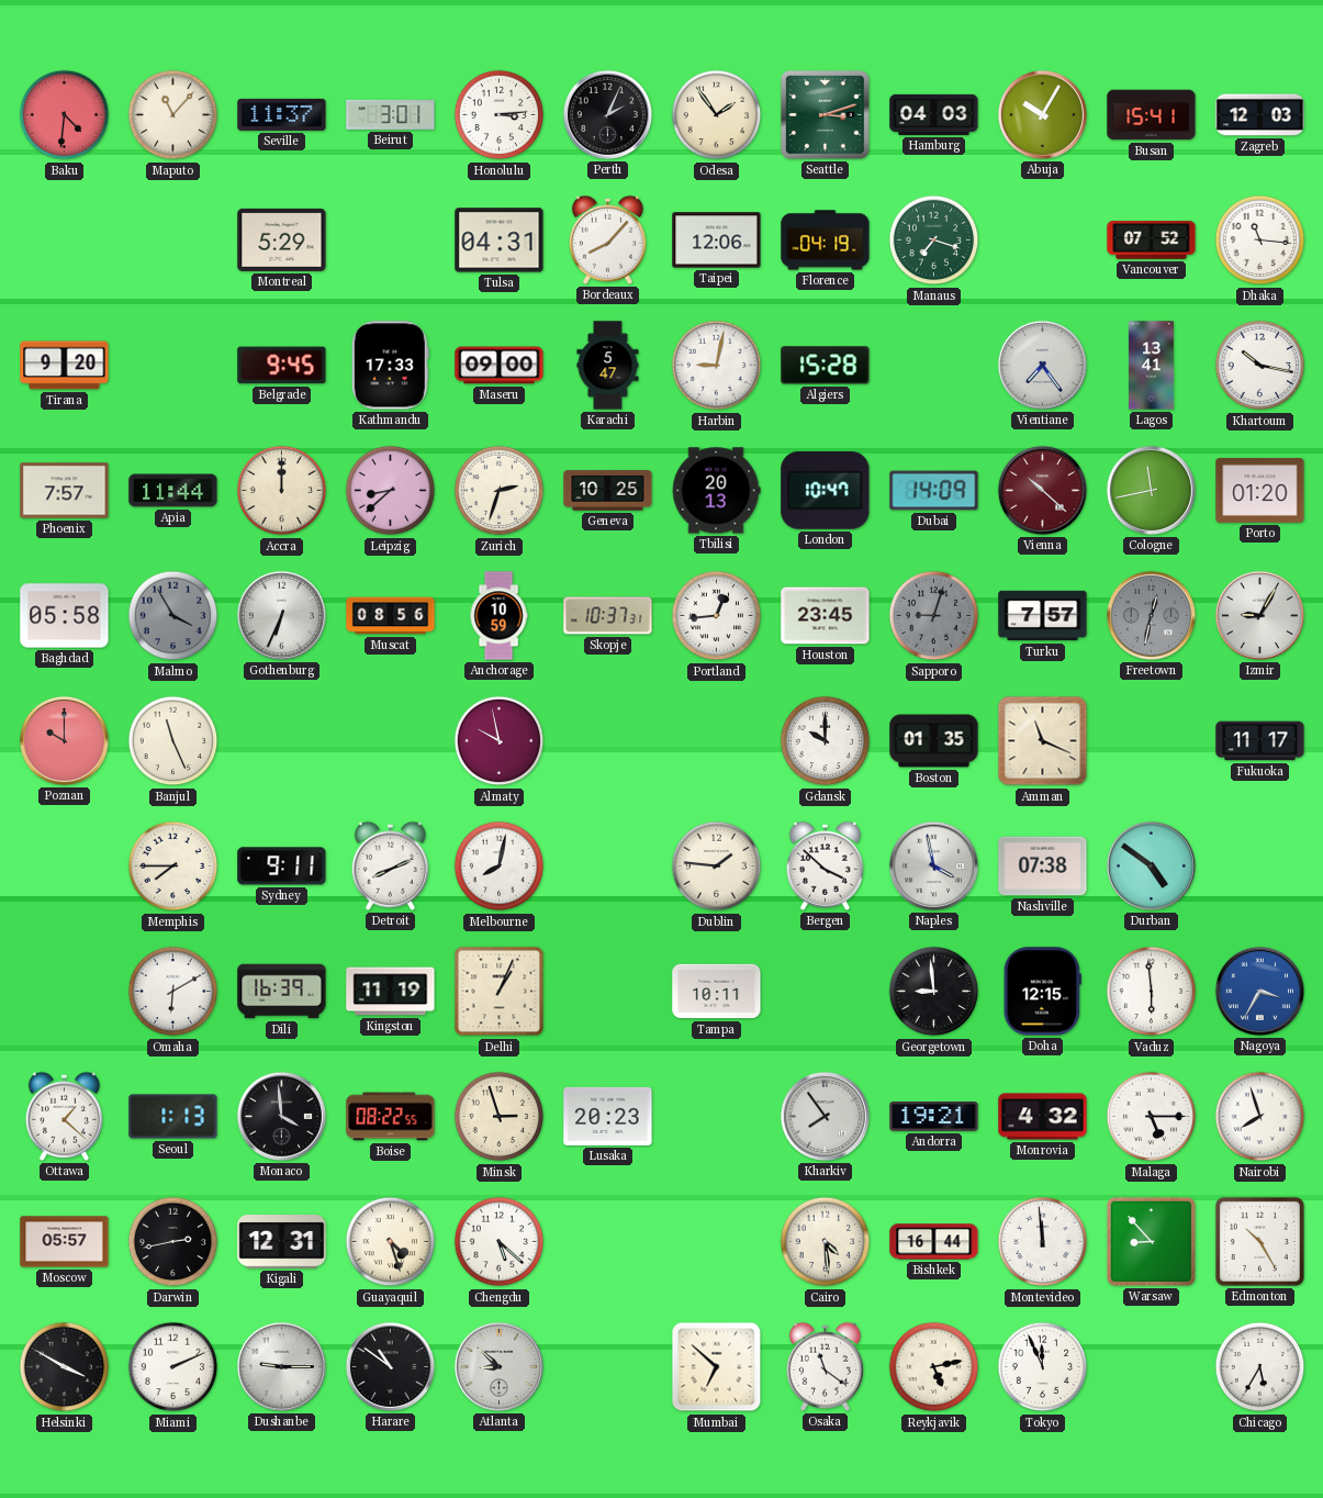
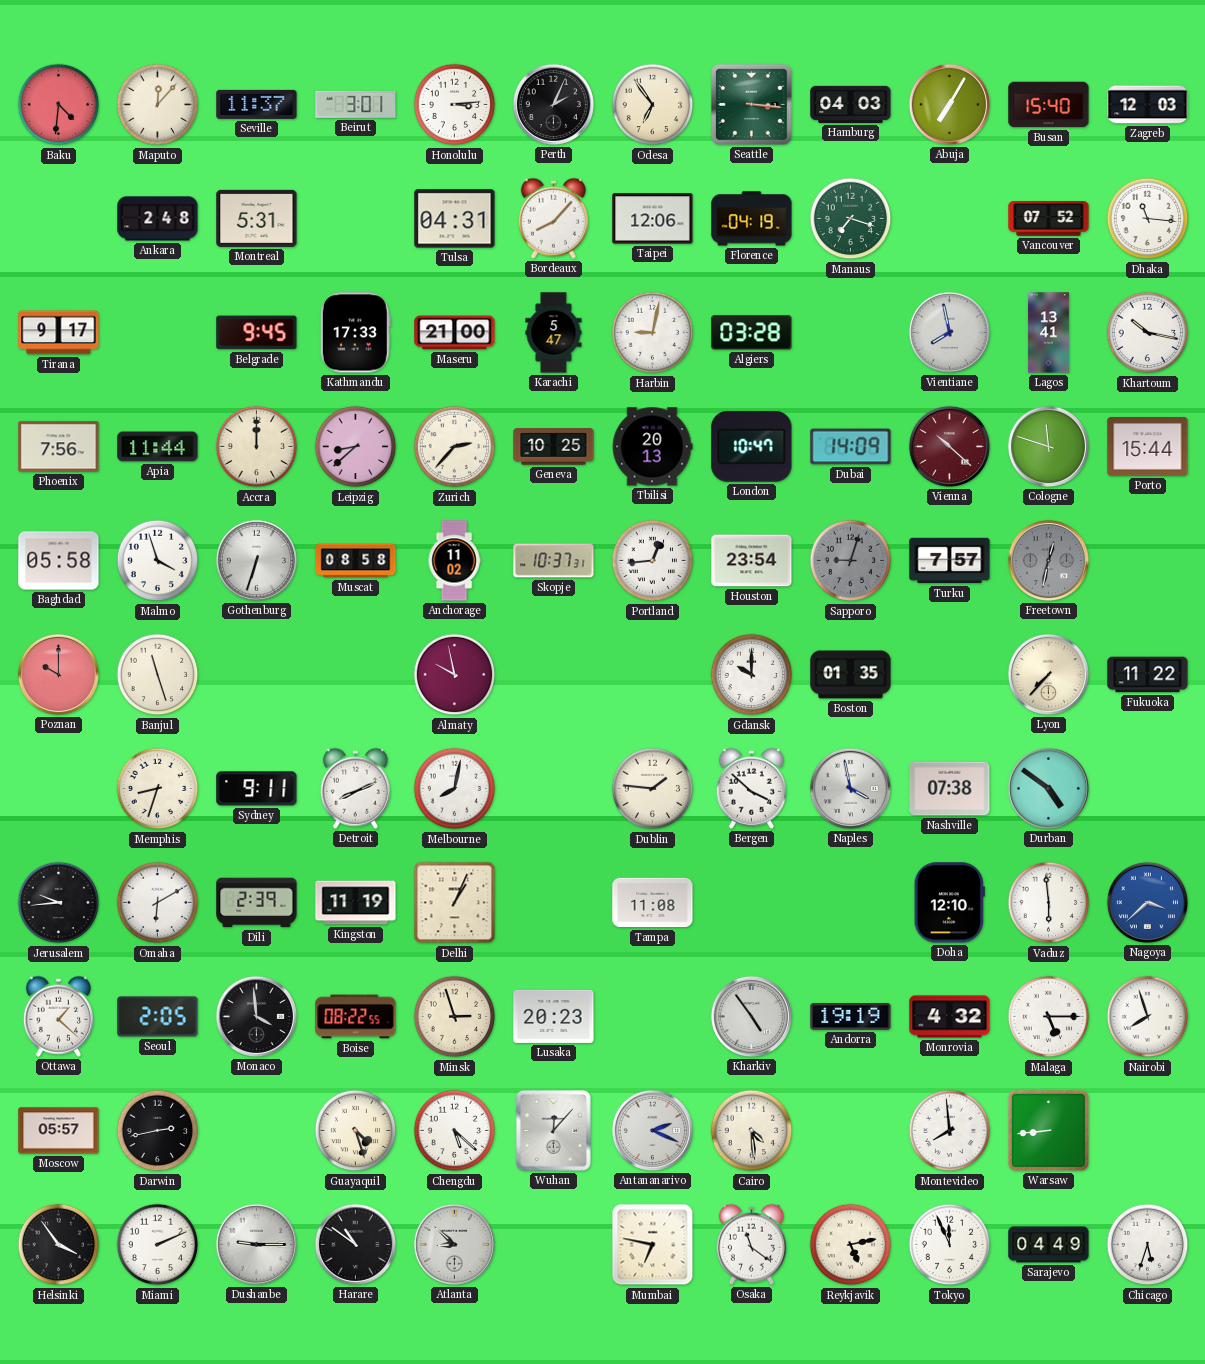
Maputo: 11:07 -> 12:07
Odesa: 1:54 -> 6:54
Seattle: 3:12 -> 3:16
Abuja: 10:05 -> 7:05
Busan: 15:41 -> 15:40
Ankara: none -> 2:48
Montreal: 5:29 -> 5:31
Tirana: 9:20 -> 9:17
Maseru: 09:00 -> 21:00
Algiers: 15:28 -> 03:28
Vientiane: 7:24 -> 7:58
Phoenix: 7:57 -> 7:56
Zurich: 2:33 -> 2:37
Cologne: 11:43 -> 11:48
Porto: 01:20 -> 15:44
Malmo: 3:55 -> 3:57
Malmo dial: grey -> white
Gothenburg: 6:34 -> 6:33
Muscat: 08:56 -> 08:58
Anchorage: 10:59 -> 11:02
Houston: 23:45 -> 23:54
Izmir: 9:05 -> none
Banjul: 11:26 -> 11:27
Amman: 11:19 -> none
Lyon: none -> 7:37
Fukuoka: 11:17 -> 11:22
Memphis: 7:45 -> 8:33
Jerusalem: none -> 9:44
Dili: 16:39 -> 2:39
Tampa: 10:11 -> 11:08
Georgetown: 8:59 -> none
Doha: 12:15 -> 12:10
Nagoya: 3:35 -> 3:38
Seoul: 1:13 -> 2:05
Kharkiv: 7:54 -> 4:54
Andorra: 19:21 -> 19:19
Kigali: 12:31 -> none
Wuhan: none -> 12:07
Antananarivo: none -> 2:19
Bishkek: 16:44 -> none
Montevideo: 11:59 -> 7:59
Warsaw: 8:53 -> 8:44
Edmonton: 10:25 -> none
Helsinki: 3:50 -> 3:54
Mumbai: 6:52 -> 6:47
Sarajevo: none -> 04:49
Chicago: 5:35 -> 5:33
